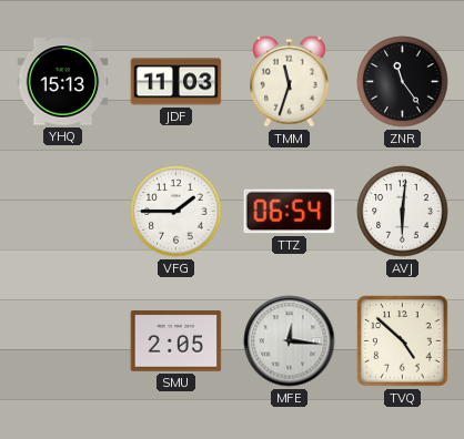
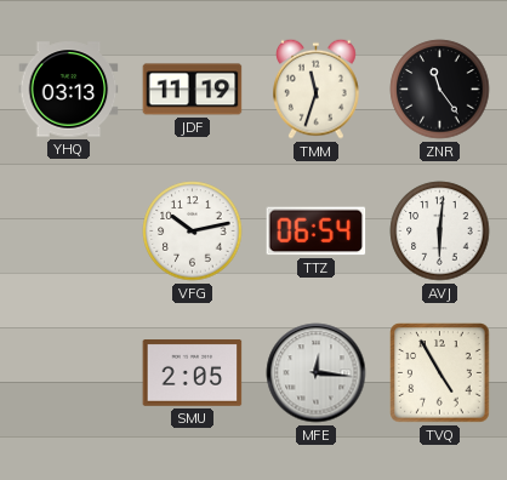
YHQ: 15:13 -> 03:13
JDF: 11:03 -> 11:19
VFG: 1:45 -> 10:13
TVQ: 4:52 -> 4:55
